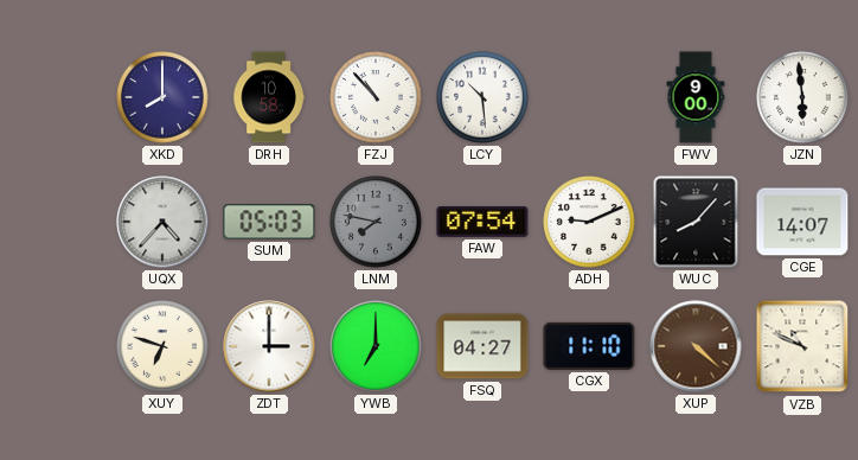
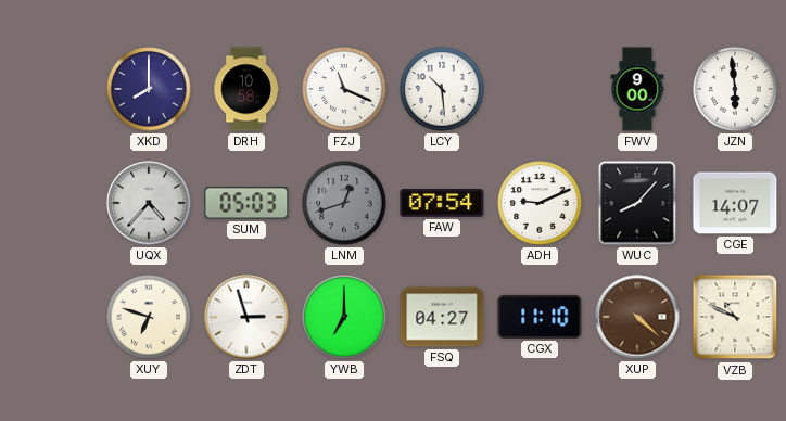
FZJ: 10:53 -> 11:19
LNM: 7:47 -> 12:42
ZDT: 3:00 -> 2:57
